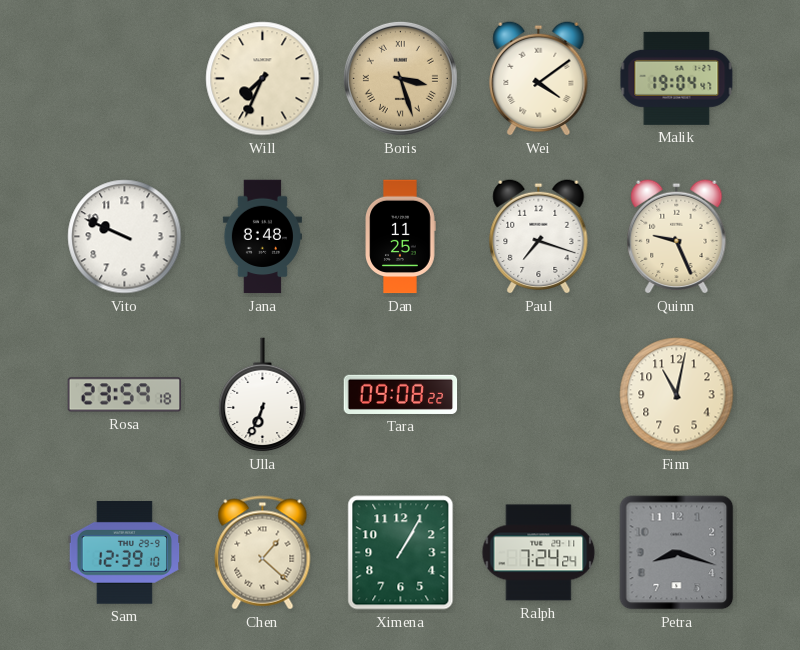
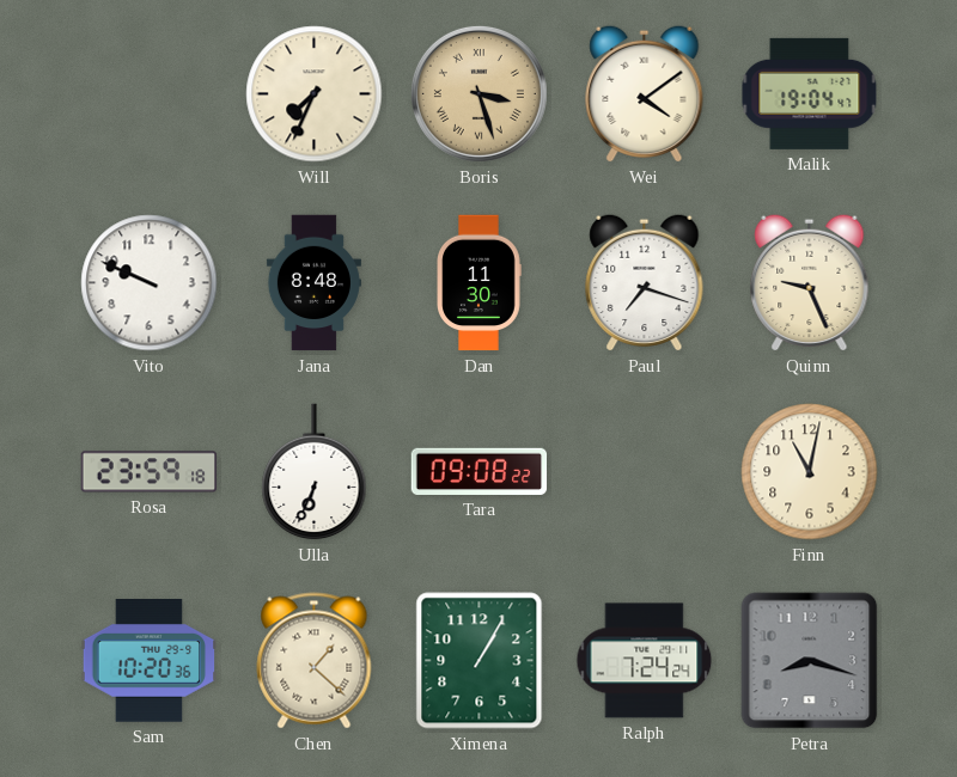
Dan: 11:25 -> 11:30
Sam: 12:39 -> 10:20
